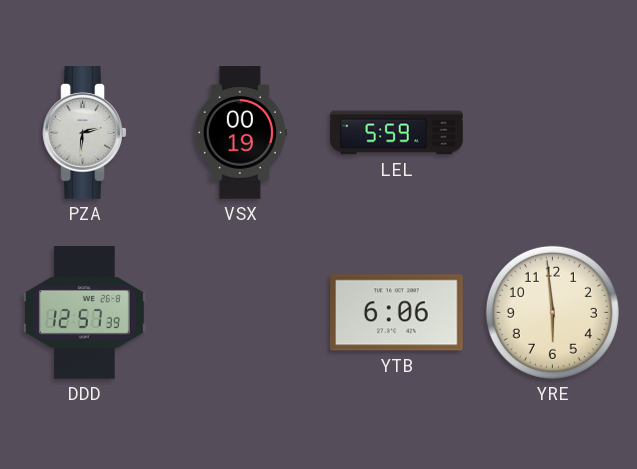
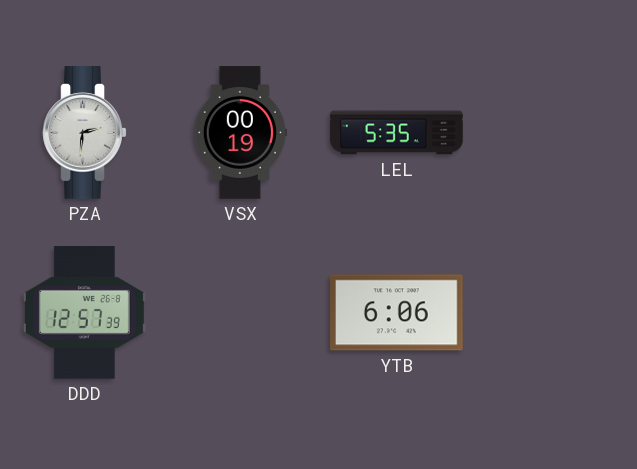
LEL: 5:59 -> 5:35
YRE: 5:59 -> none
